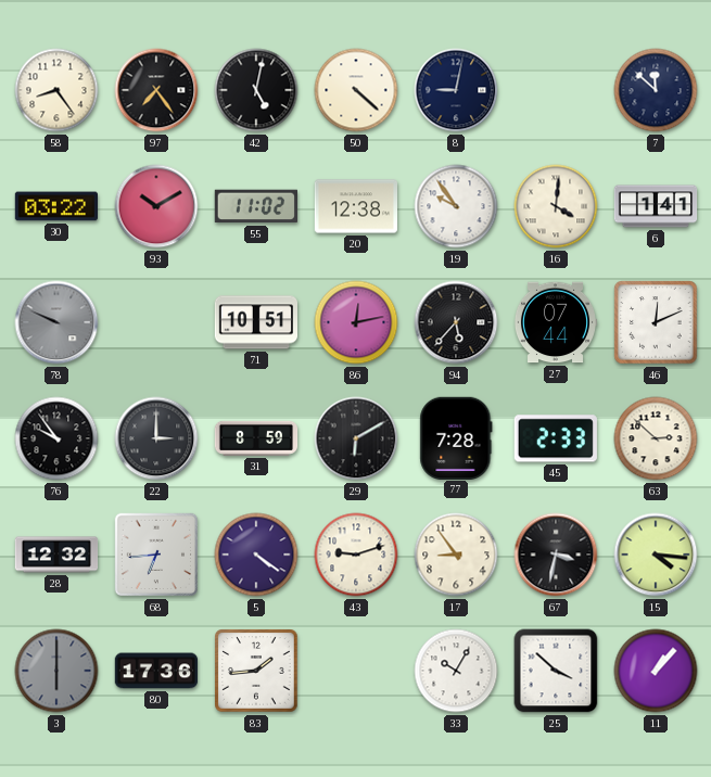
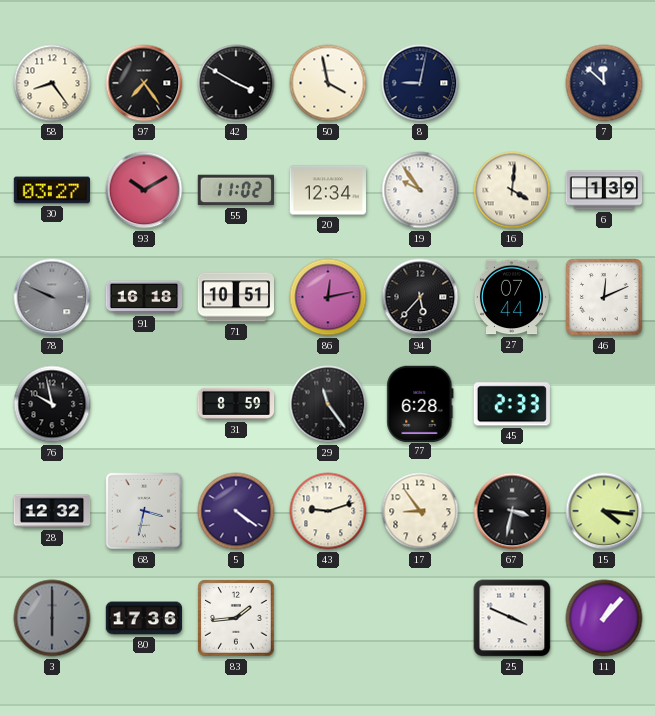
42: 5:02 -> 3:50
50: 4:22 -> 3:58
30: 03:22 -> 03:27
20: 12:38 -> 12:34
6: 1:41 -> 1:39
91: none -> 16:18
76: 9:54 -> 9:58
22: 3:00 -> none
29: 6:10 -> 11:24
77: 7:28 -> 6:28
63: 2:52 -> none
68: 6:44 -> 3:32
33: 10:05 -> none
25: 3:52 -> 3:49
